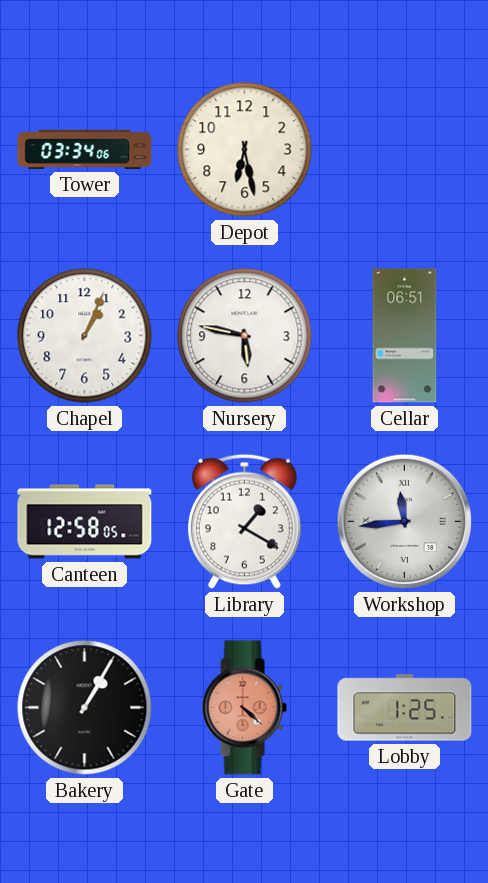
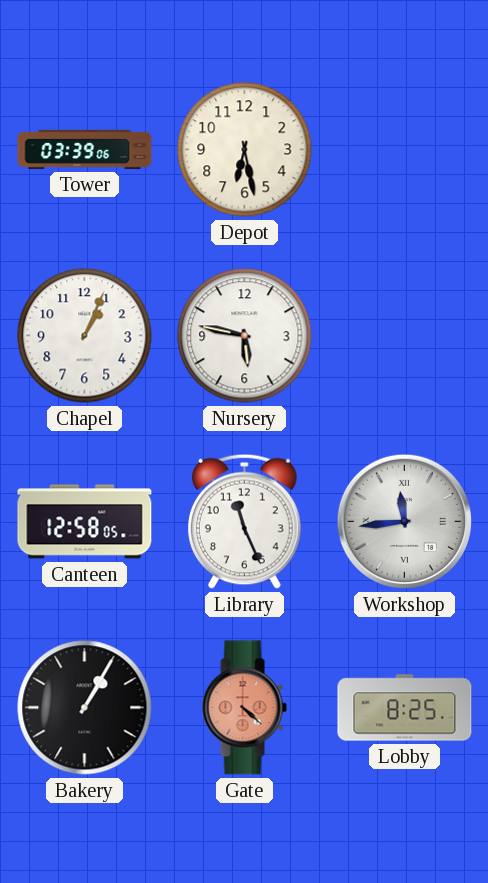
Tower: 03:34 -> 03:39
Cellar: 06:51 -> none
Library: 1:20 -> 11:26
Lobby: 1:25 -> 8:25
